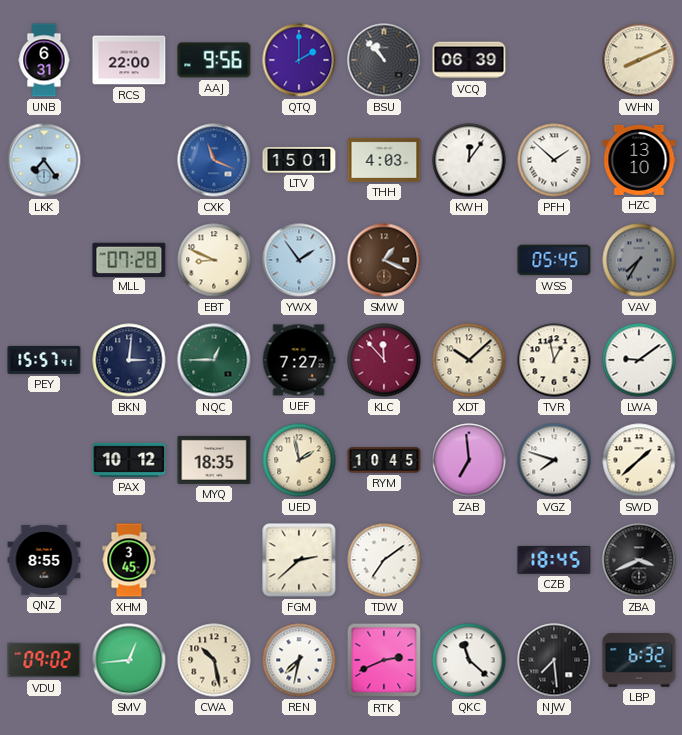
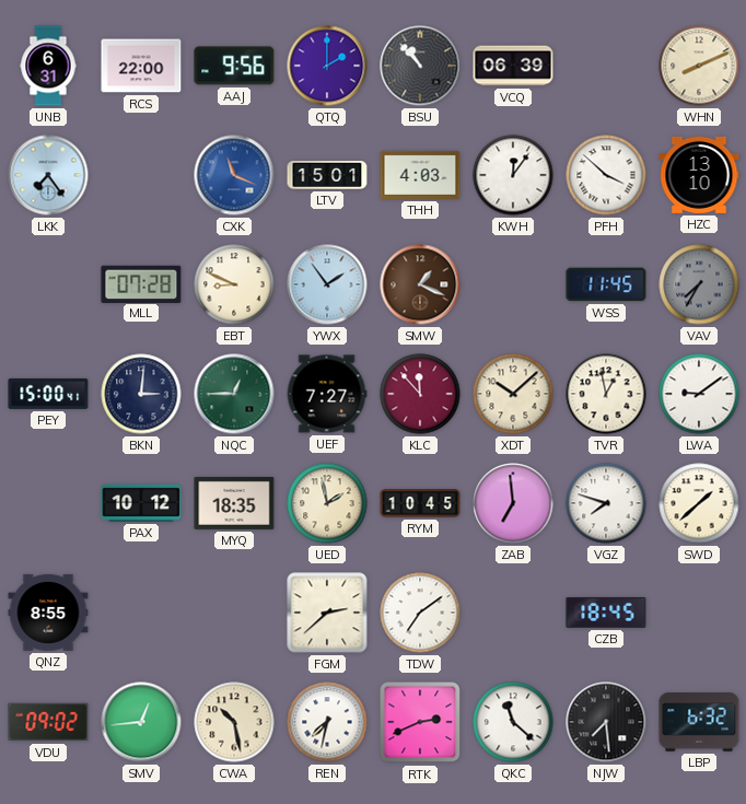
PFH: 1:52 -> 3:52
WSS: 05:45 -> 11:45
PEY: 15:57 -> 15:00
XHM: 3:45 -> none
ZBA: 3:41 -> none
